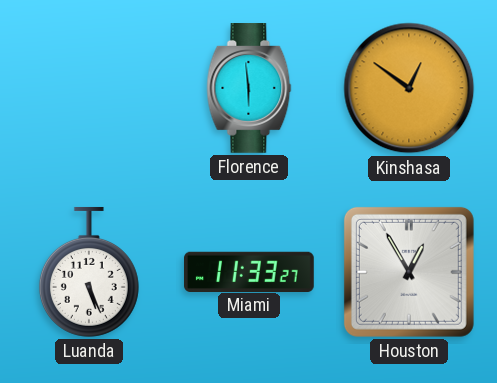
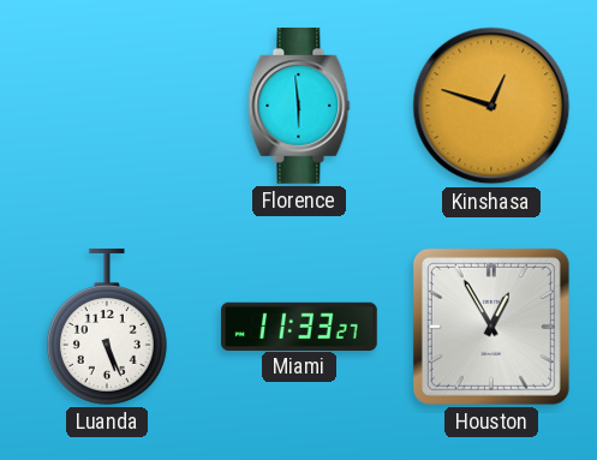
Kinshasa: 12:51 -> 12:48
